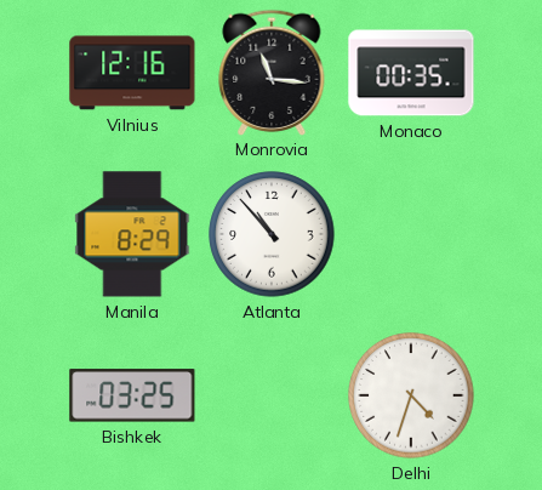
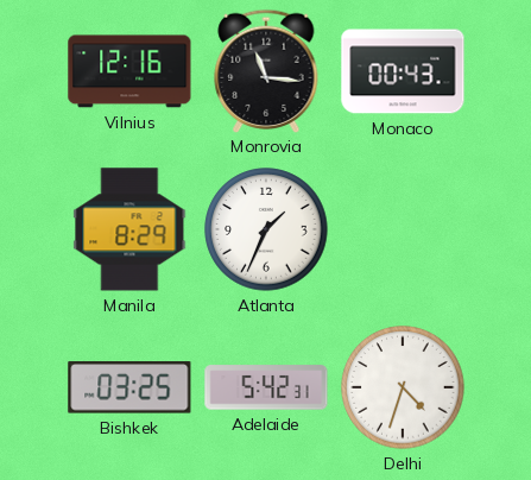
Monaco: 00:35 -> 00:43
Atlanta: 10:53 -> 1:34
Adelaide: none -> 5:42
